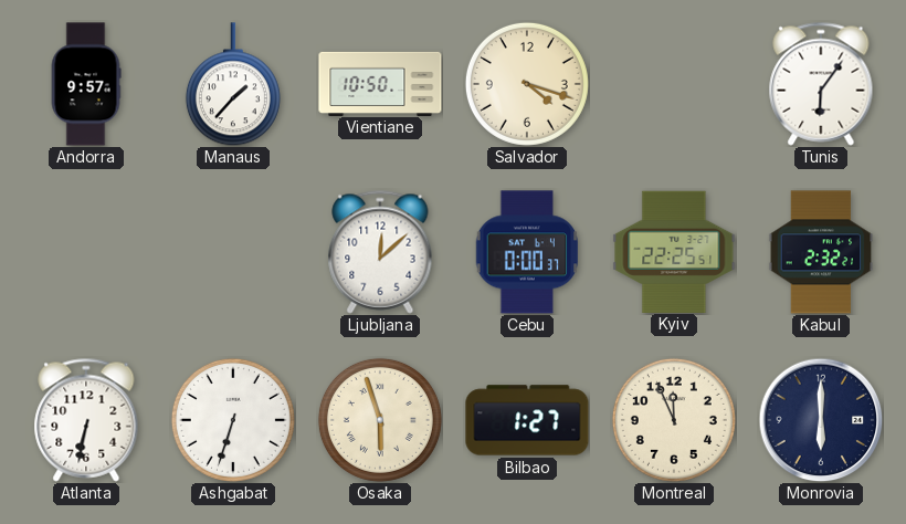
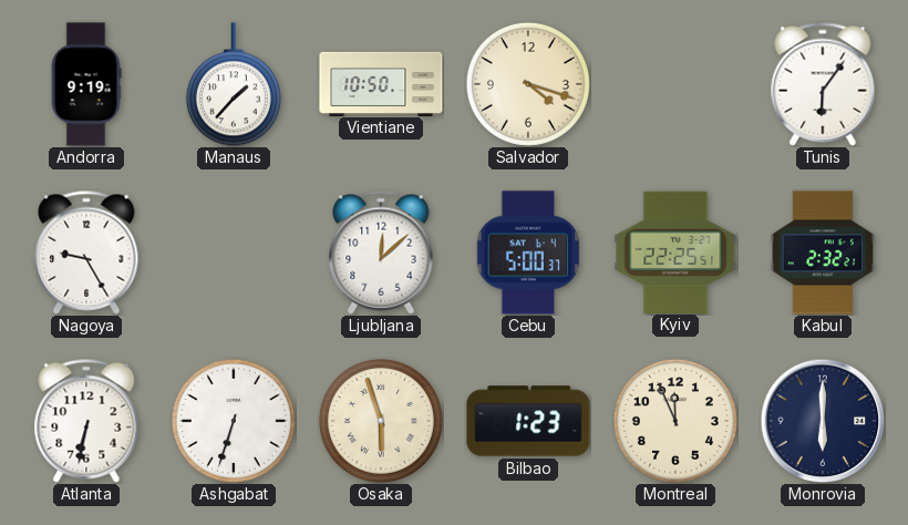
Andorra: 9:57 -> 9:19
Nagoya: none -> 9:25
Cebu: 0:00 -> 5:00
Bilbao: 1:27 -> 1:23
